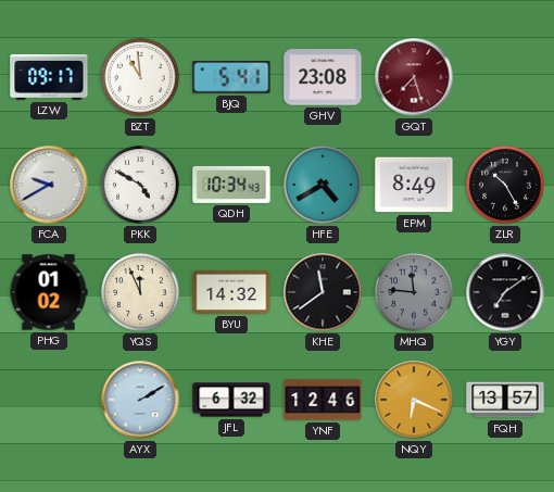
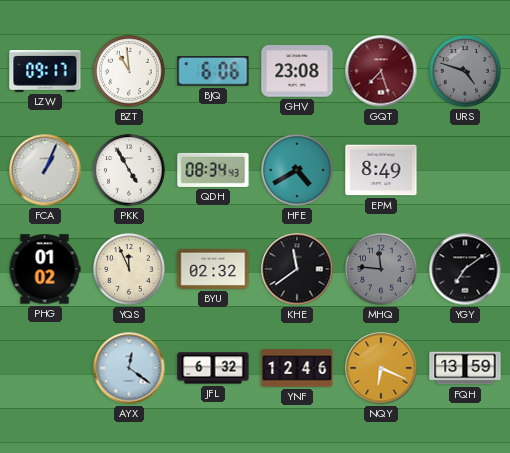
BJQ: 5:41 -> 6:06
URS: none -> 4:48
FCA: 9:40 -> 1:04
PKK: 4:50 -> 4:55
QDH: 10:34 -> 08:34
ZLR: 10:25 -> none
BYU: 14:32 -> 02:32
AYX: 2:10 -> 12:21
FQH: 13:57 -> 13:59
